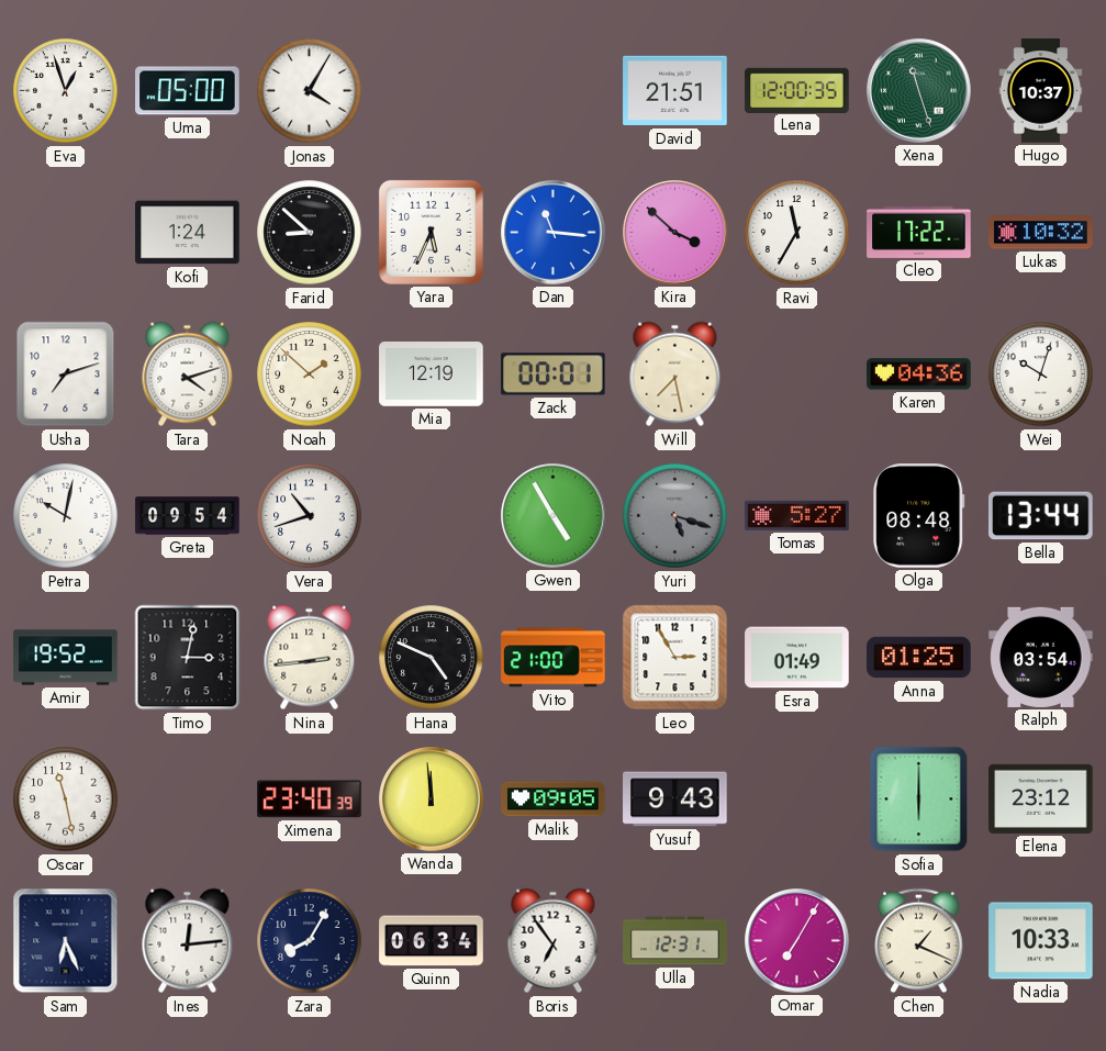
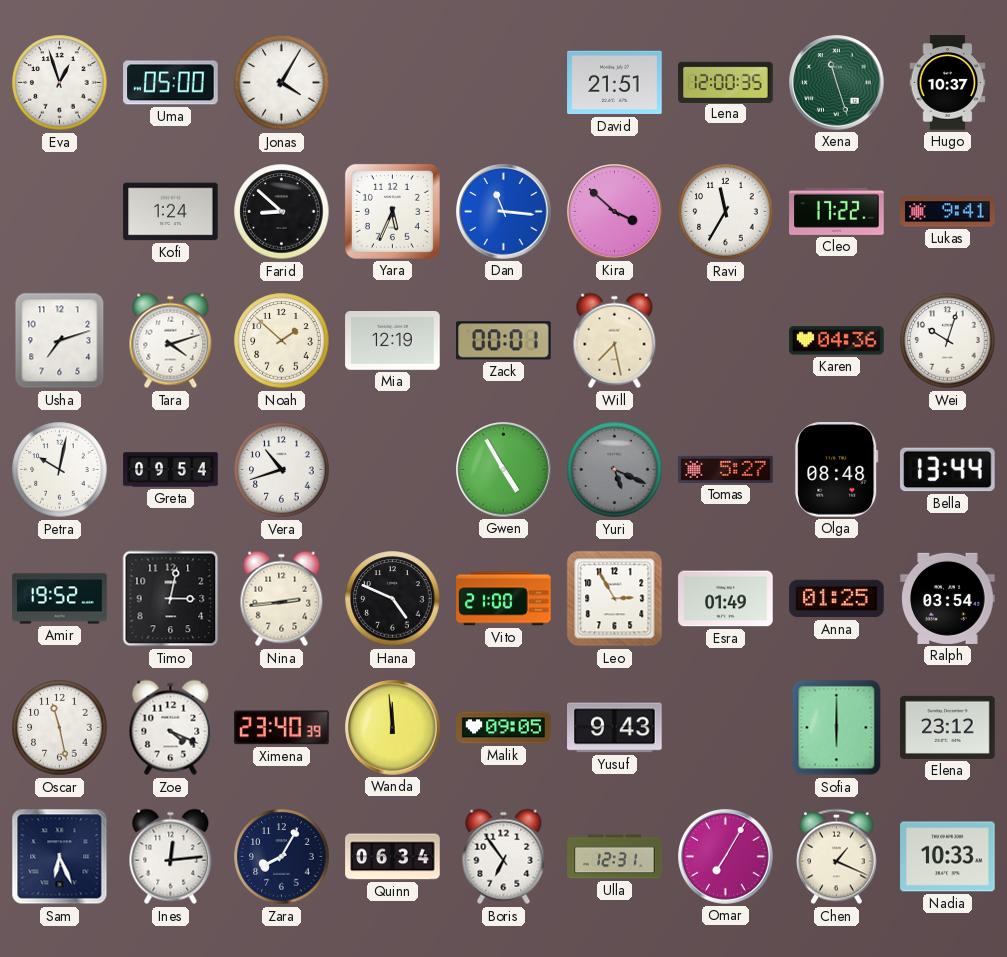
Lukas: 10:32 -> 9:41
Yuri: 5:18 -> 5:19
Zoe: none -> 4:19
